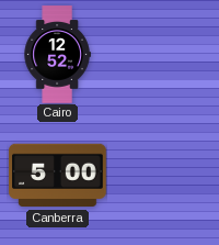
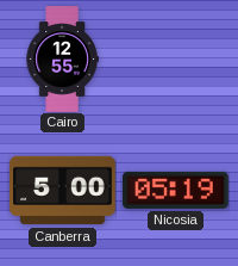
Cairo: 12:52 -> 12:55
Nicosia: none -> 05:19
